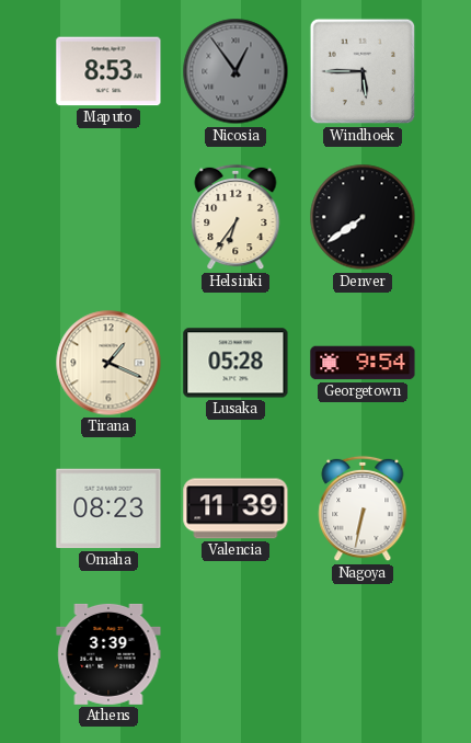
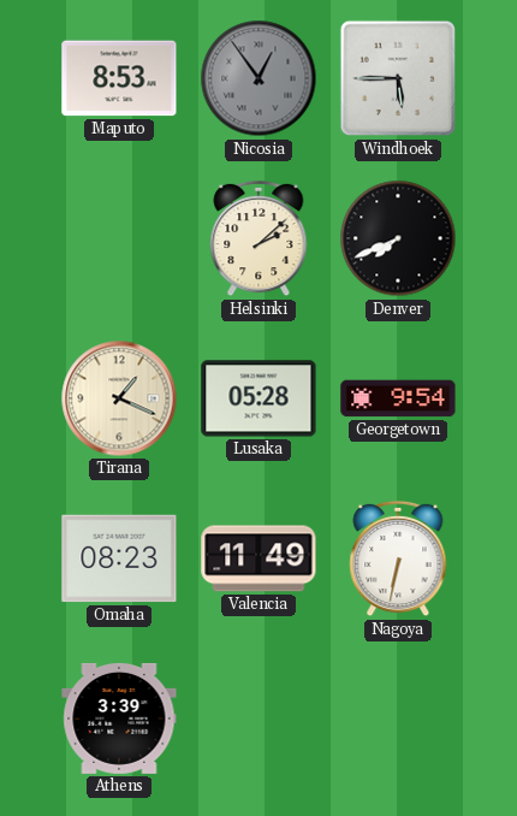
Helsinki: 6:36 -> 2:08
Denver: 7:39 -> 7:41
Valencia: 11:39 -> 11:49
